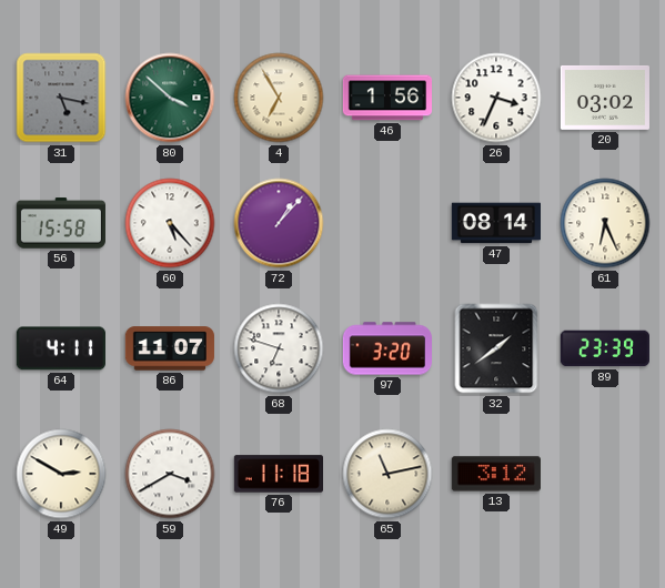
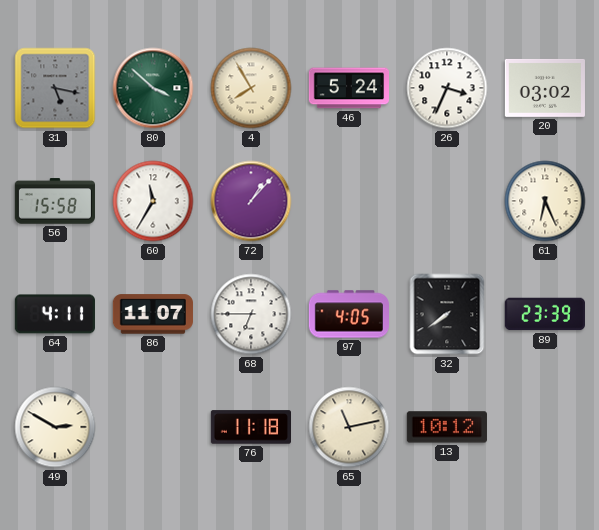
4: 6:55 -> 7:55
46: 1:56 -> 5:24
60: 5:23 -> 11:35
47: 08:14 -> none
68: 6:48 -> 6:45
97: 3:20 -> 4:05
32: 1:39 -> 7:39
59: 3:40 -> none
13: 3:12 -> 10:12
